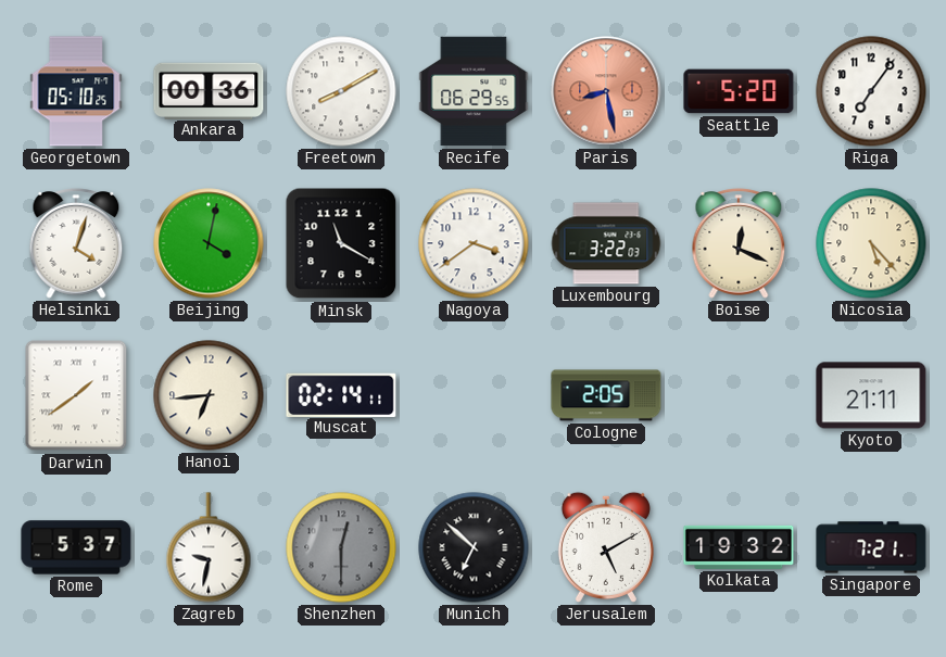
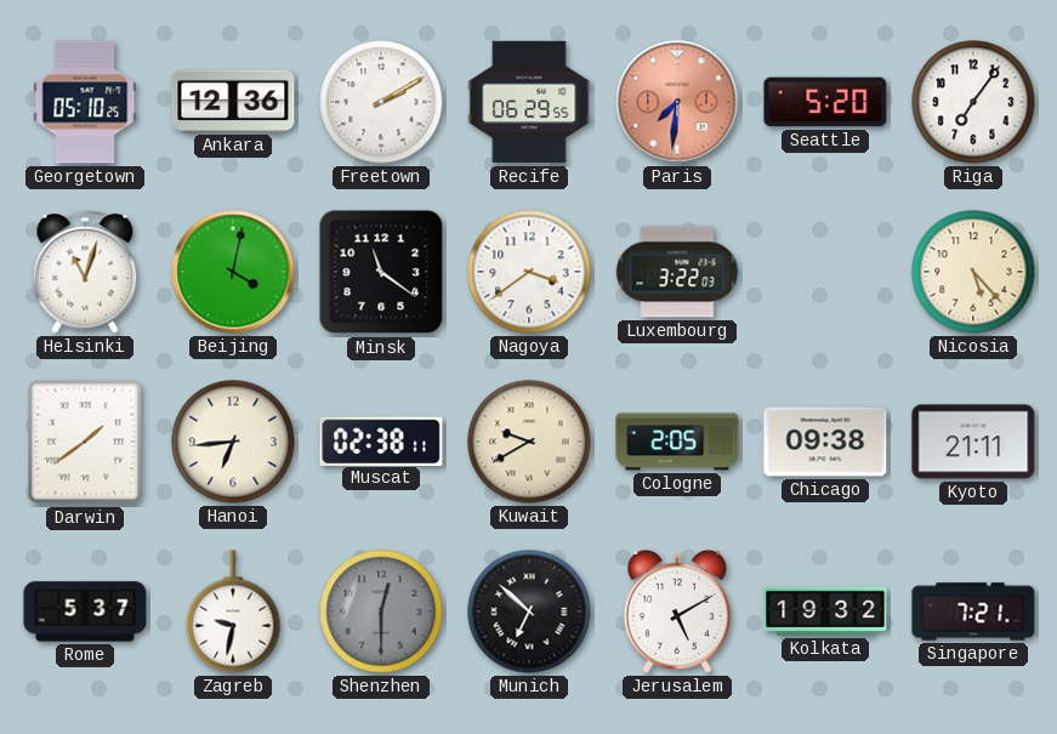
Ankara: 00:36 -> 12:36
Freetown: 8:10 -> 2:10
Paris: 8:28 -> 7:31
Helsinki: 4:03 -> 11:03
Minsk: 11:20 -> 11:21
Boise: 12:19 -> none
Muscat: 02:14 -> 02:38
Kuwait: none -> 9:40
Chicago: none -> 09:38
